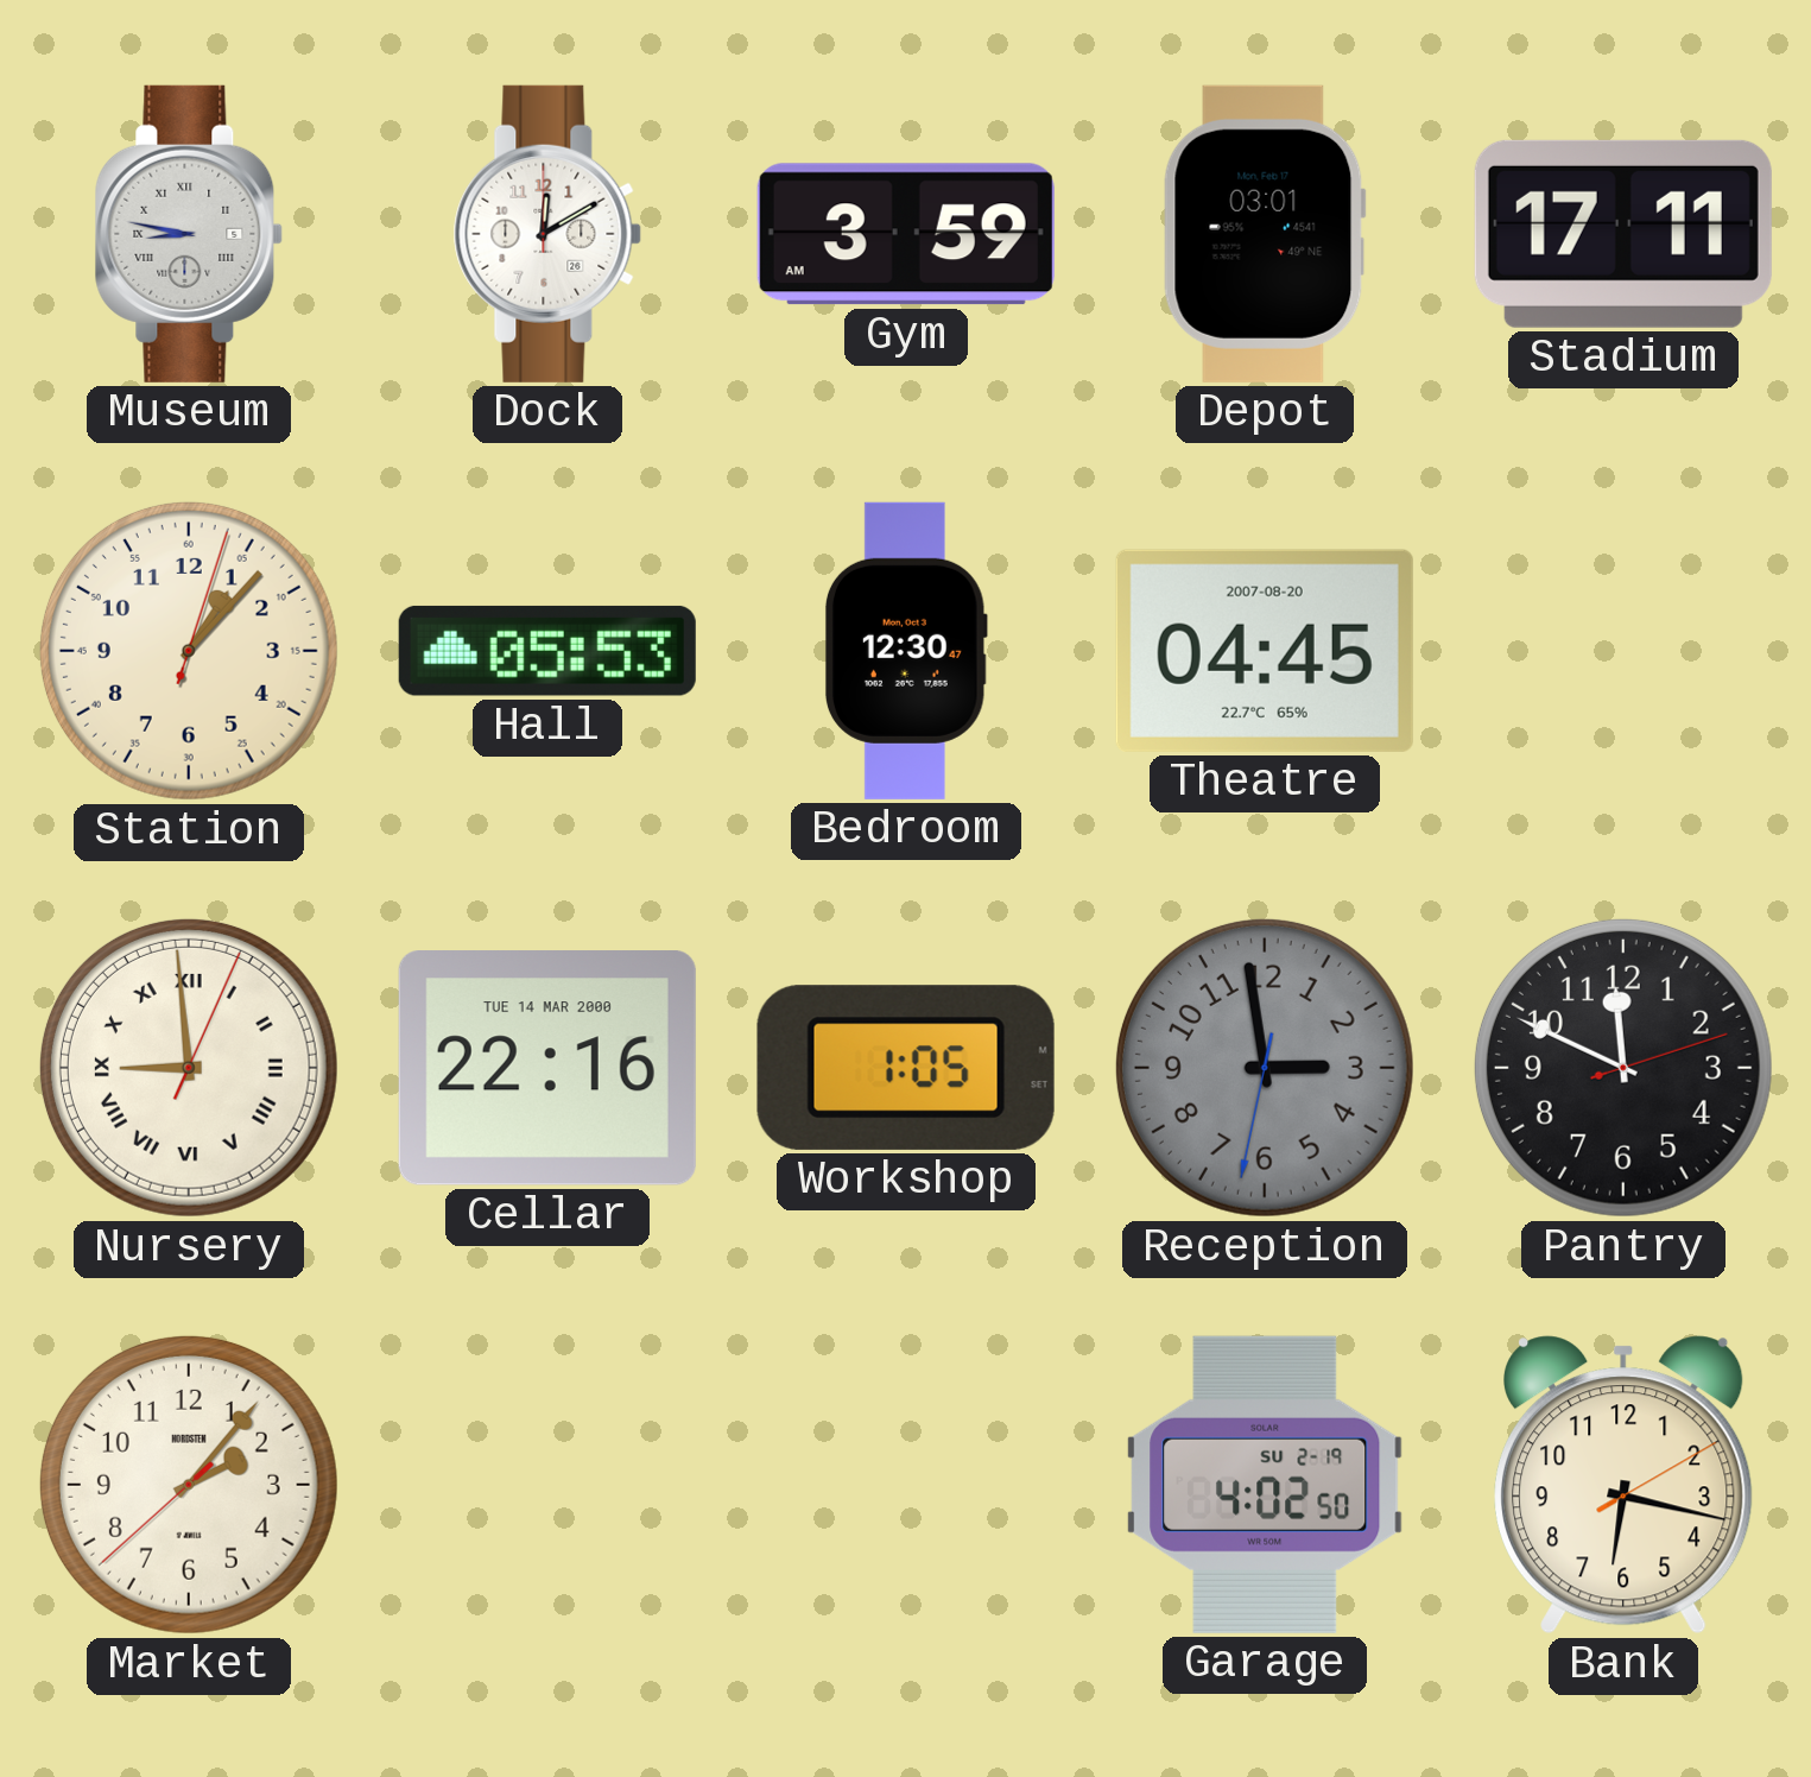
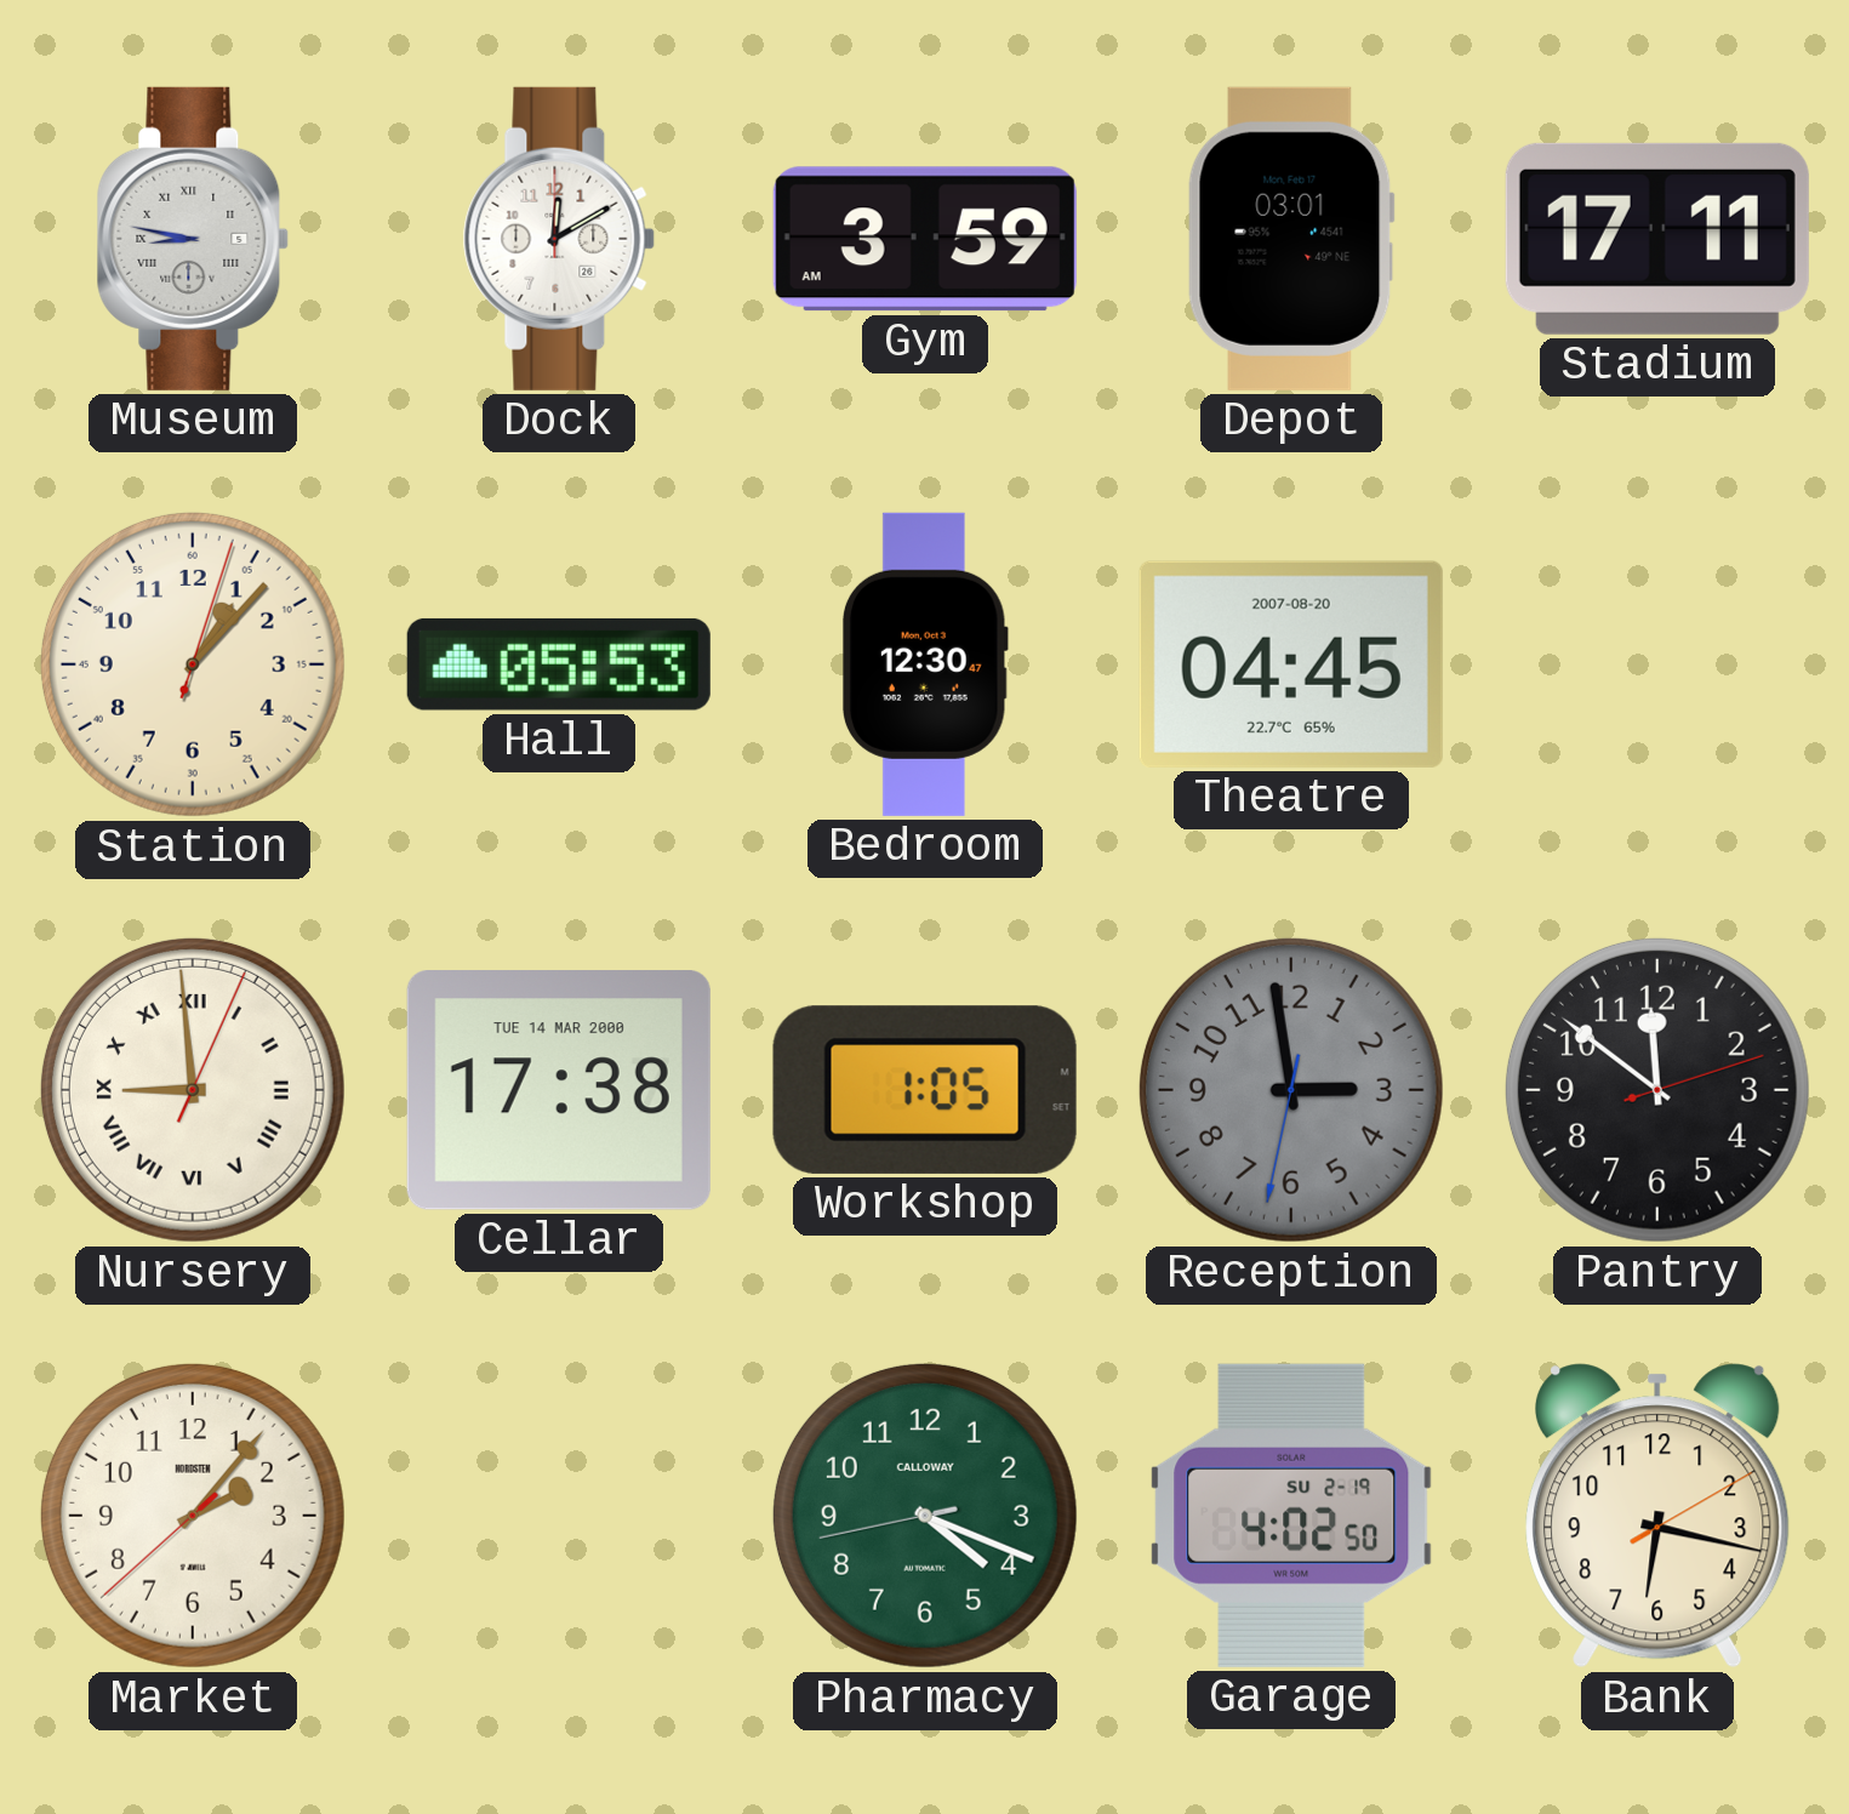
Cellar: 22:16 -> 17:38
Pantry: 11:49 -> 11:51
Pharmacy: none -> 4:18
